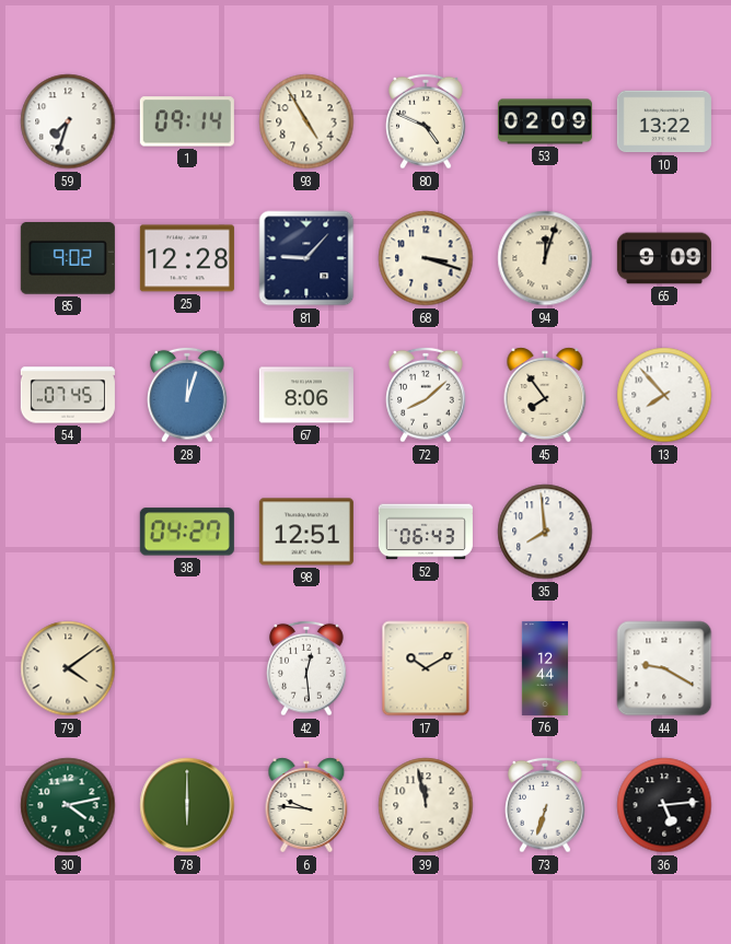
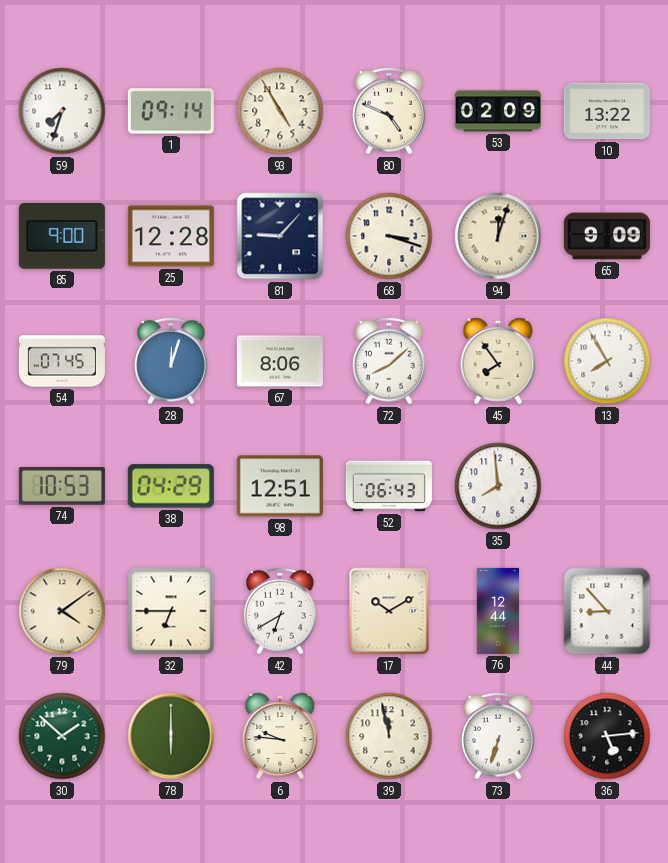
85: 9:02 -> 9:00
13: 7:53 -> 7:55
74: none -> 10:53
38: 04:27 -> 04:29
32: none -> 6:45
42: 12:29 -> 6:40
44: 9:20 -> 8:53
30: 4:13 -> 1:52
